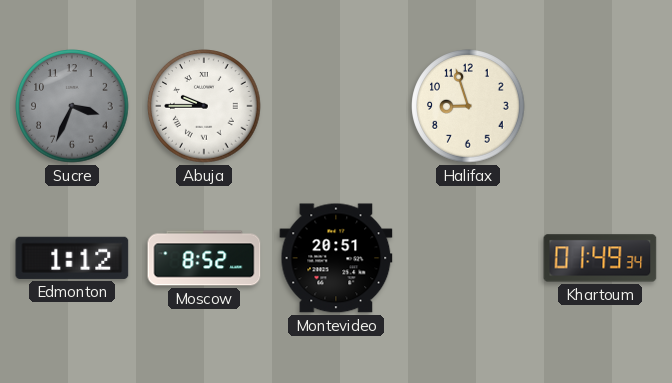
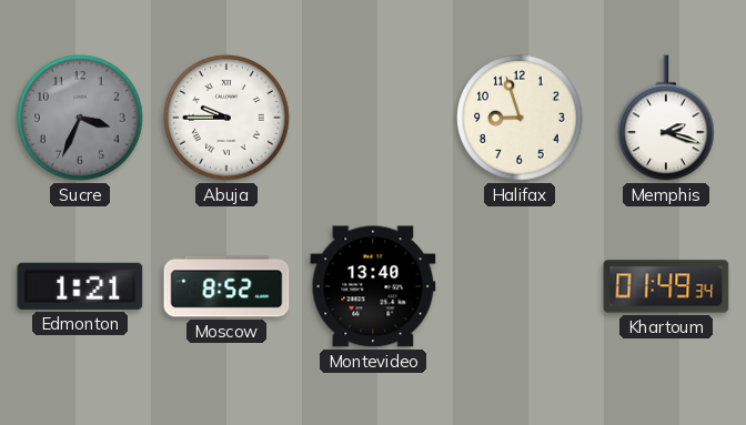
Memphis: none -> 2:18
Edmonton: 1:12 -> 1:21
Montevideo: 20:51 -> 13:40
